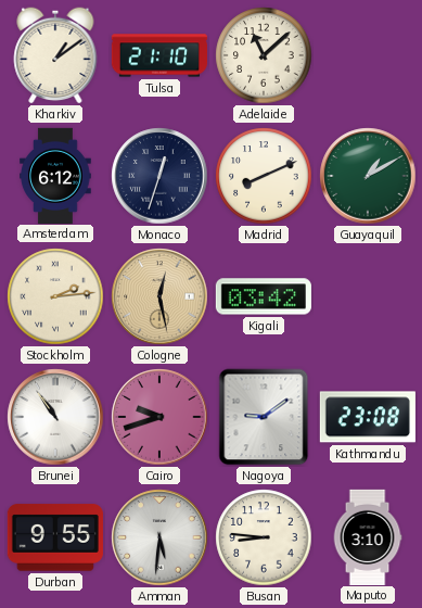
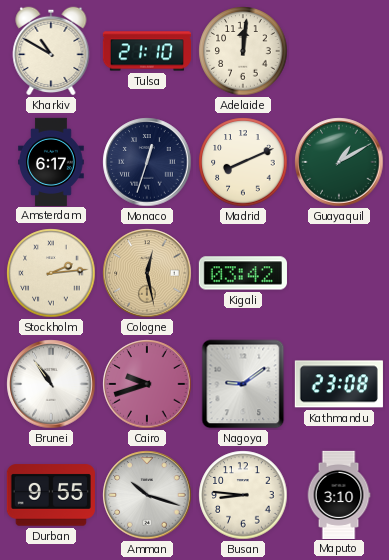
Kharkiv: 1:09 -> 10:50
Adelaide: 11:08 -> 12:01
Amsterdam: 6:12 -> 6:17
Amman: 5:31 -> 10:18
